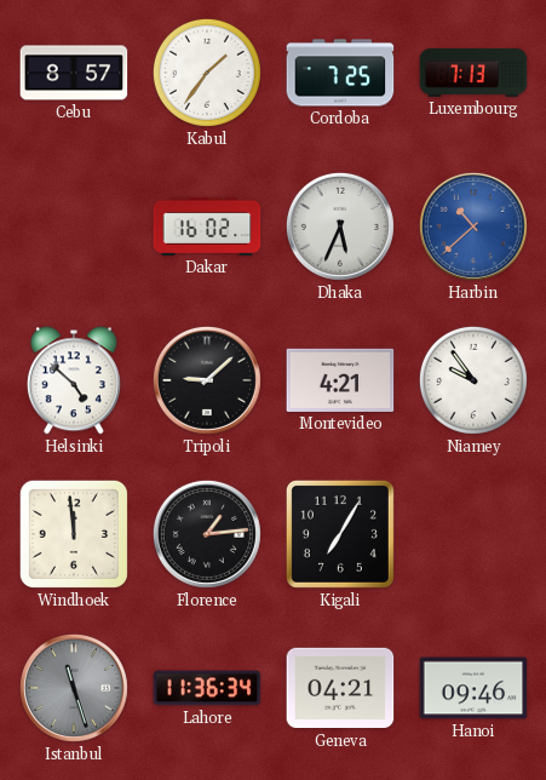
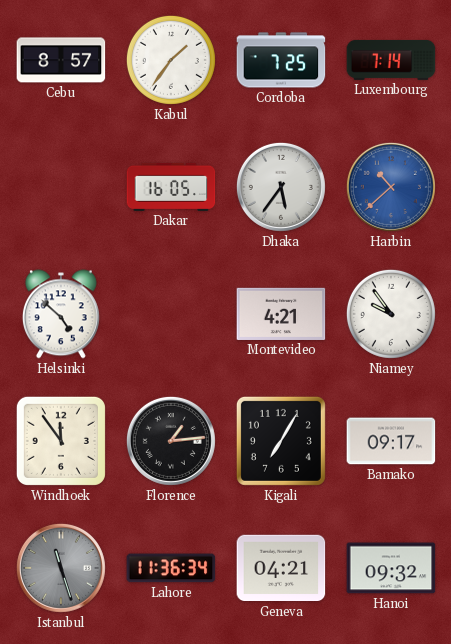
Luxembourg: 7:13 -> 7:14
Dakar: 16:02 -> 16:05
Dhaka: 5:34 -> 5:36
Tripoli: 9:08 -> none
Windhoek: 11:59 -> 11:54
Bamako: none -> 09:17
Hanoi: 09:46 -> 09:32
